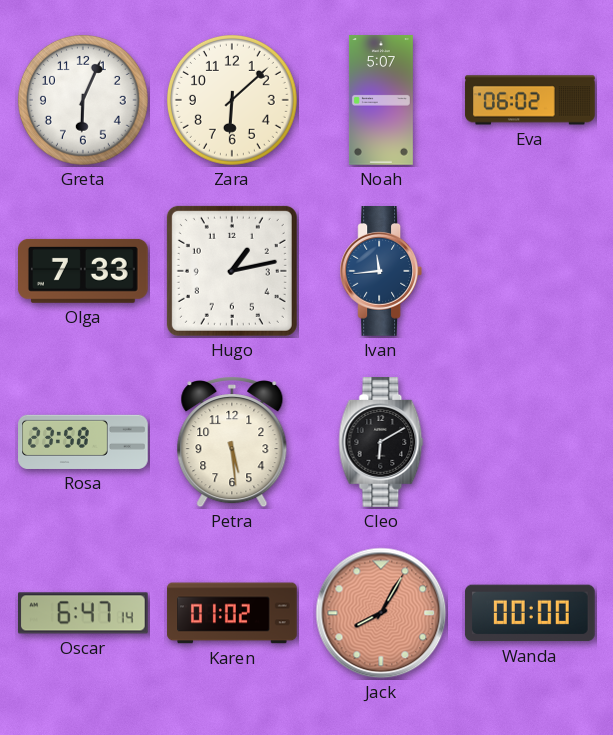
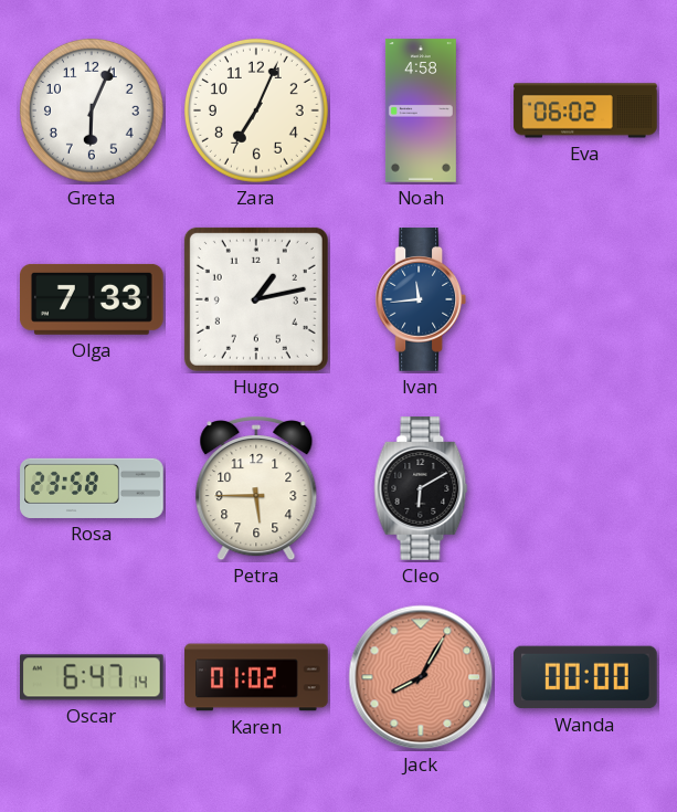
Zara: 6:08 -> 7:04
Noah: 5:07 -> 4:58
Petra: 5:29 -> 5:45
